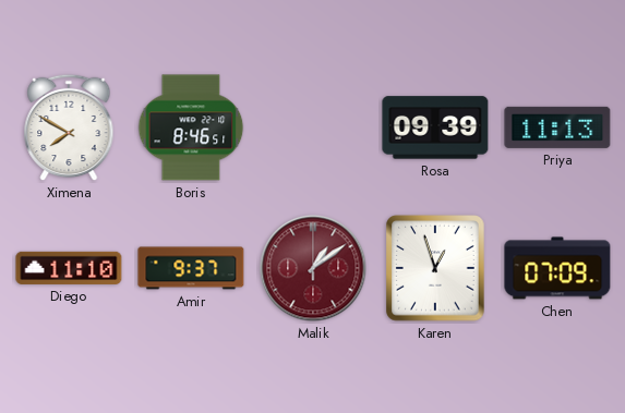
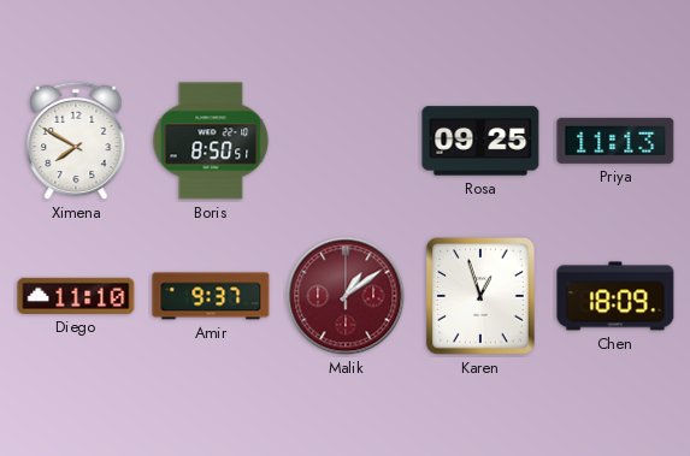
Boris: 8:46 -> 8:50
Rosa: 09:39 -> 09:25
Chen: 07:09 -> 18:09
